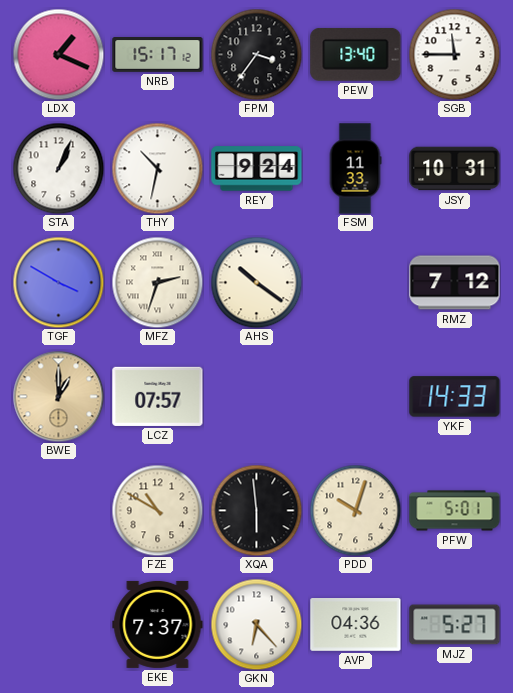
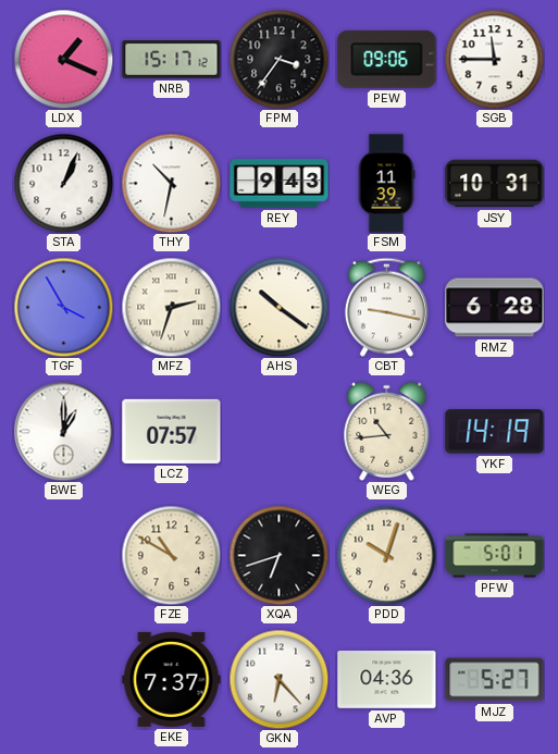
PEW: 13:40 -> 09:06
REY: 9:24 -> 9:43
FSM: 11:33 -> 11:39
TGF: 3:50 -> 3:55
CBT: none -> 9:17
RMZ: 7:12 -> 6:28
BWE dial: champagne -> white
WEG: none -> 10:44
YKF: 14:33 -> 14:19
XQA: 5:59 -> 6:42
